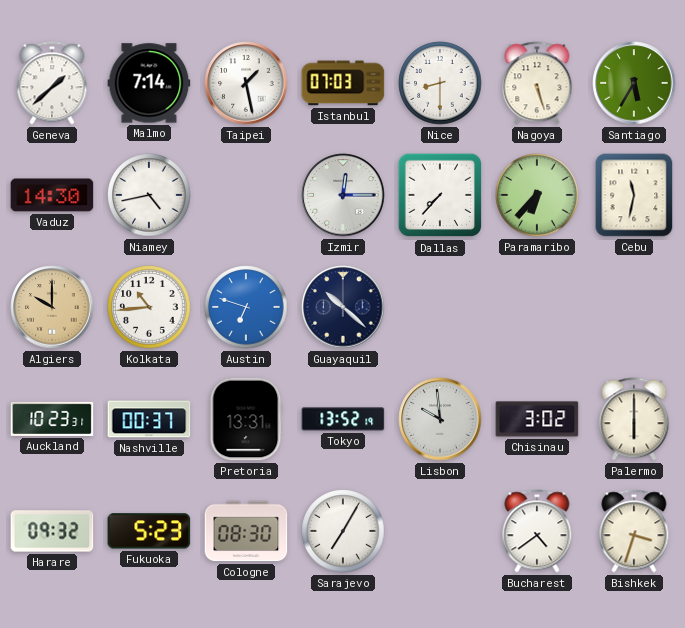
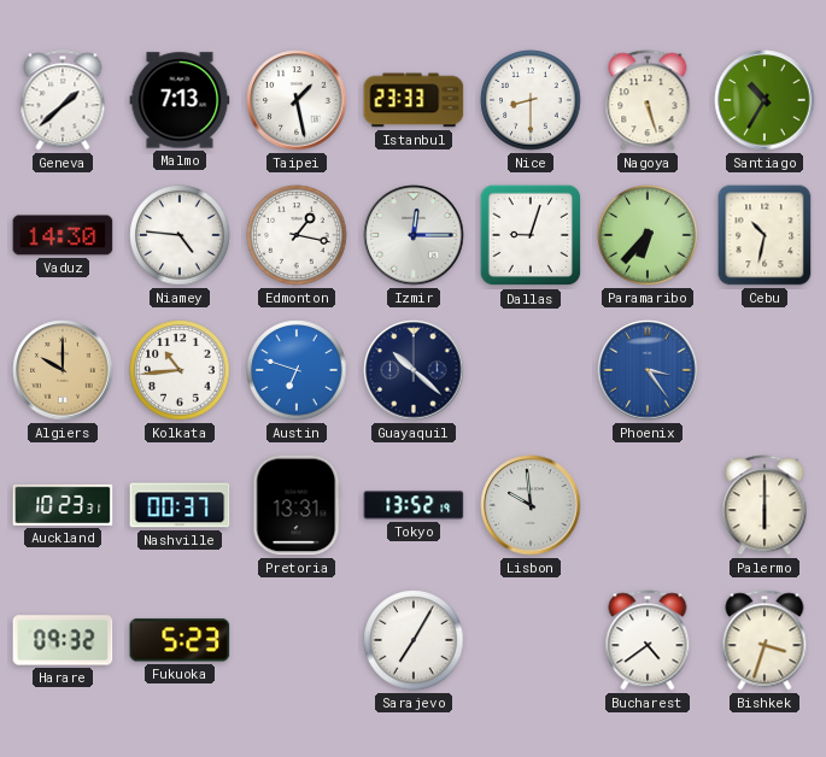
Malmo: 7:14 -> 7:13
Istanbul: 07:03 -> 23:33
Santiago: 5:35 -> 10:35
Niamey: 4:43 -> 4:46
Edmonton: none -> 1:17
Dallas: 7:37 -> 9:03
Cebu: 11:32 -> 10:32
Phoenix: none -> 3:24
Chisinau: 3:02 -> none
Cologne: 08:30 -> none
